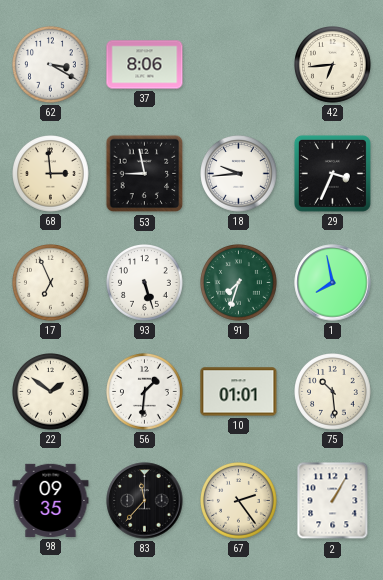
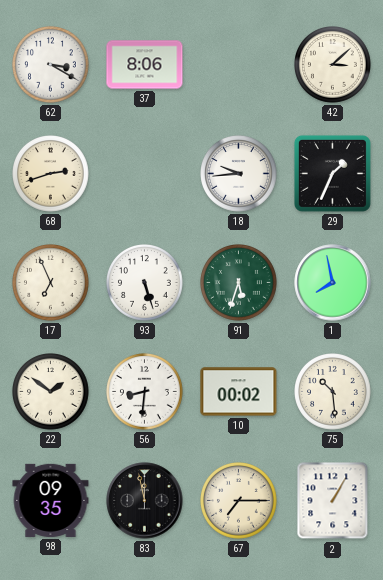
42: 6:44 -> 3:08
68: 2:59 -> 2:42
53: 8:58 -> none
29: 3:34 -> 1:34
91: 7:33 -> 5:33
56: 1:31 -> 8:31
10: 01:01 -> 00:02
83: 11:37 -> 11:58
67: 2:24 -> 7:15
